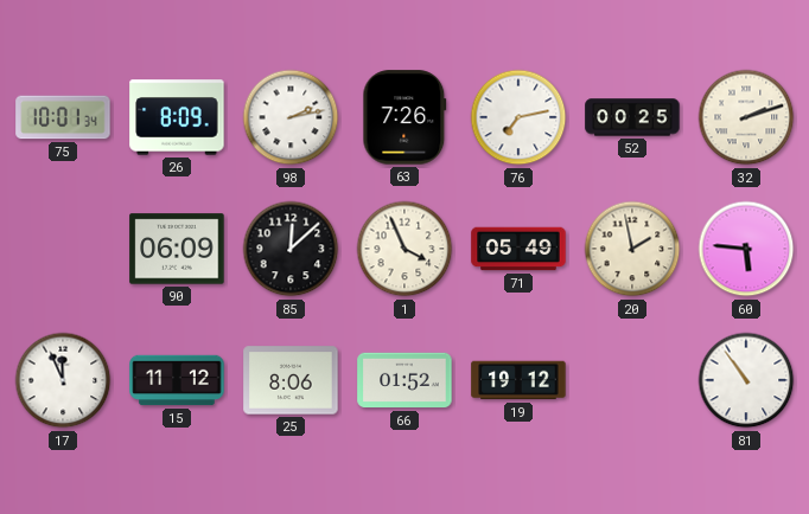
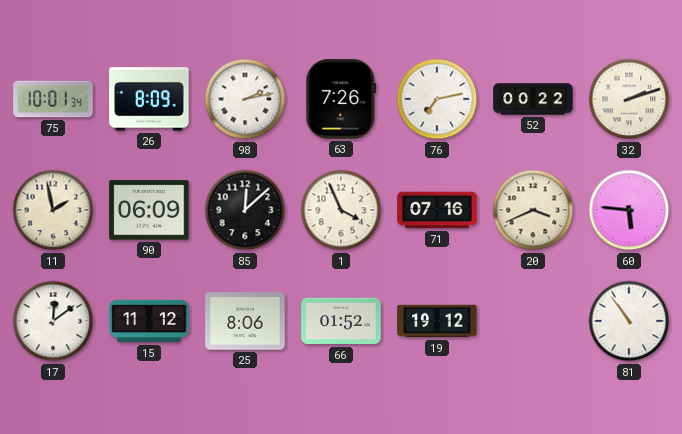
52: 00:25 -> 00:22
11: none -> 1:58
71: 05:49 -> 07:16
20: 1:58 -> 3:41
17: 11:56 -> 12:09
